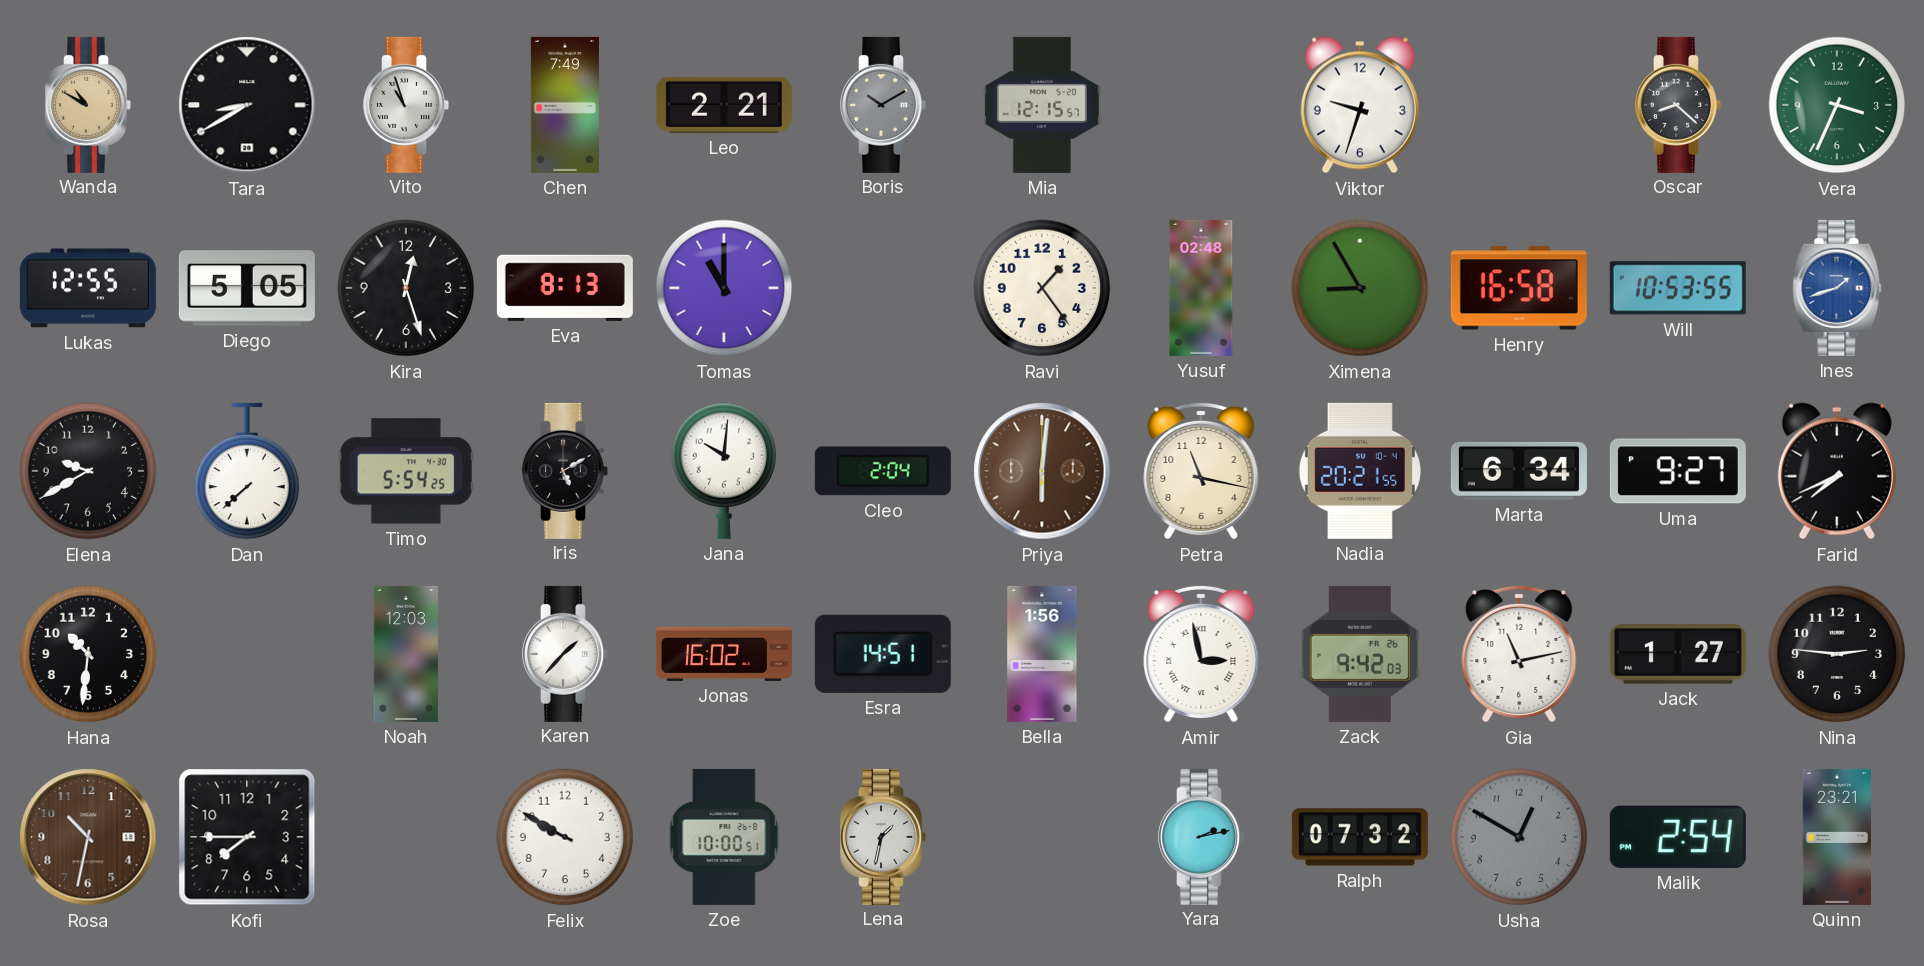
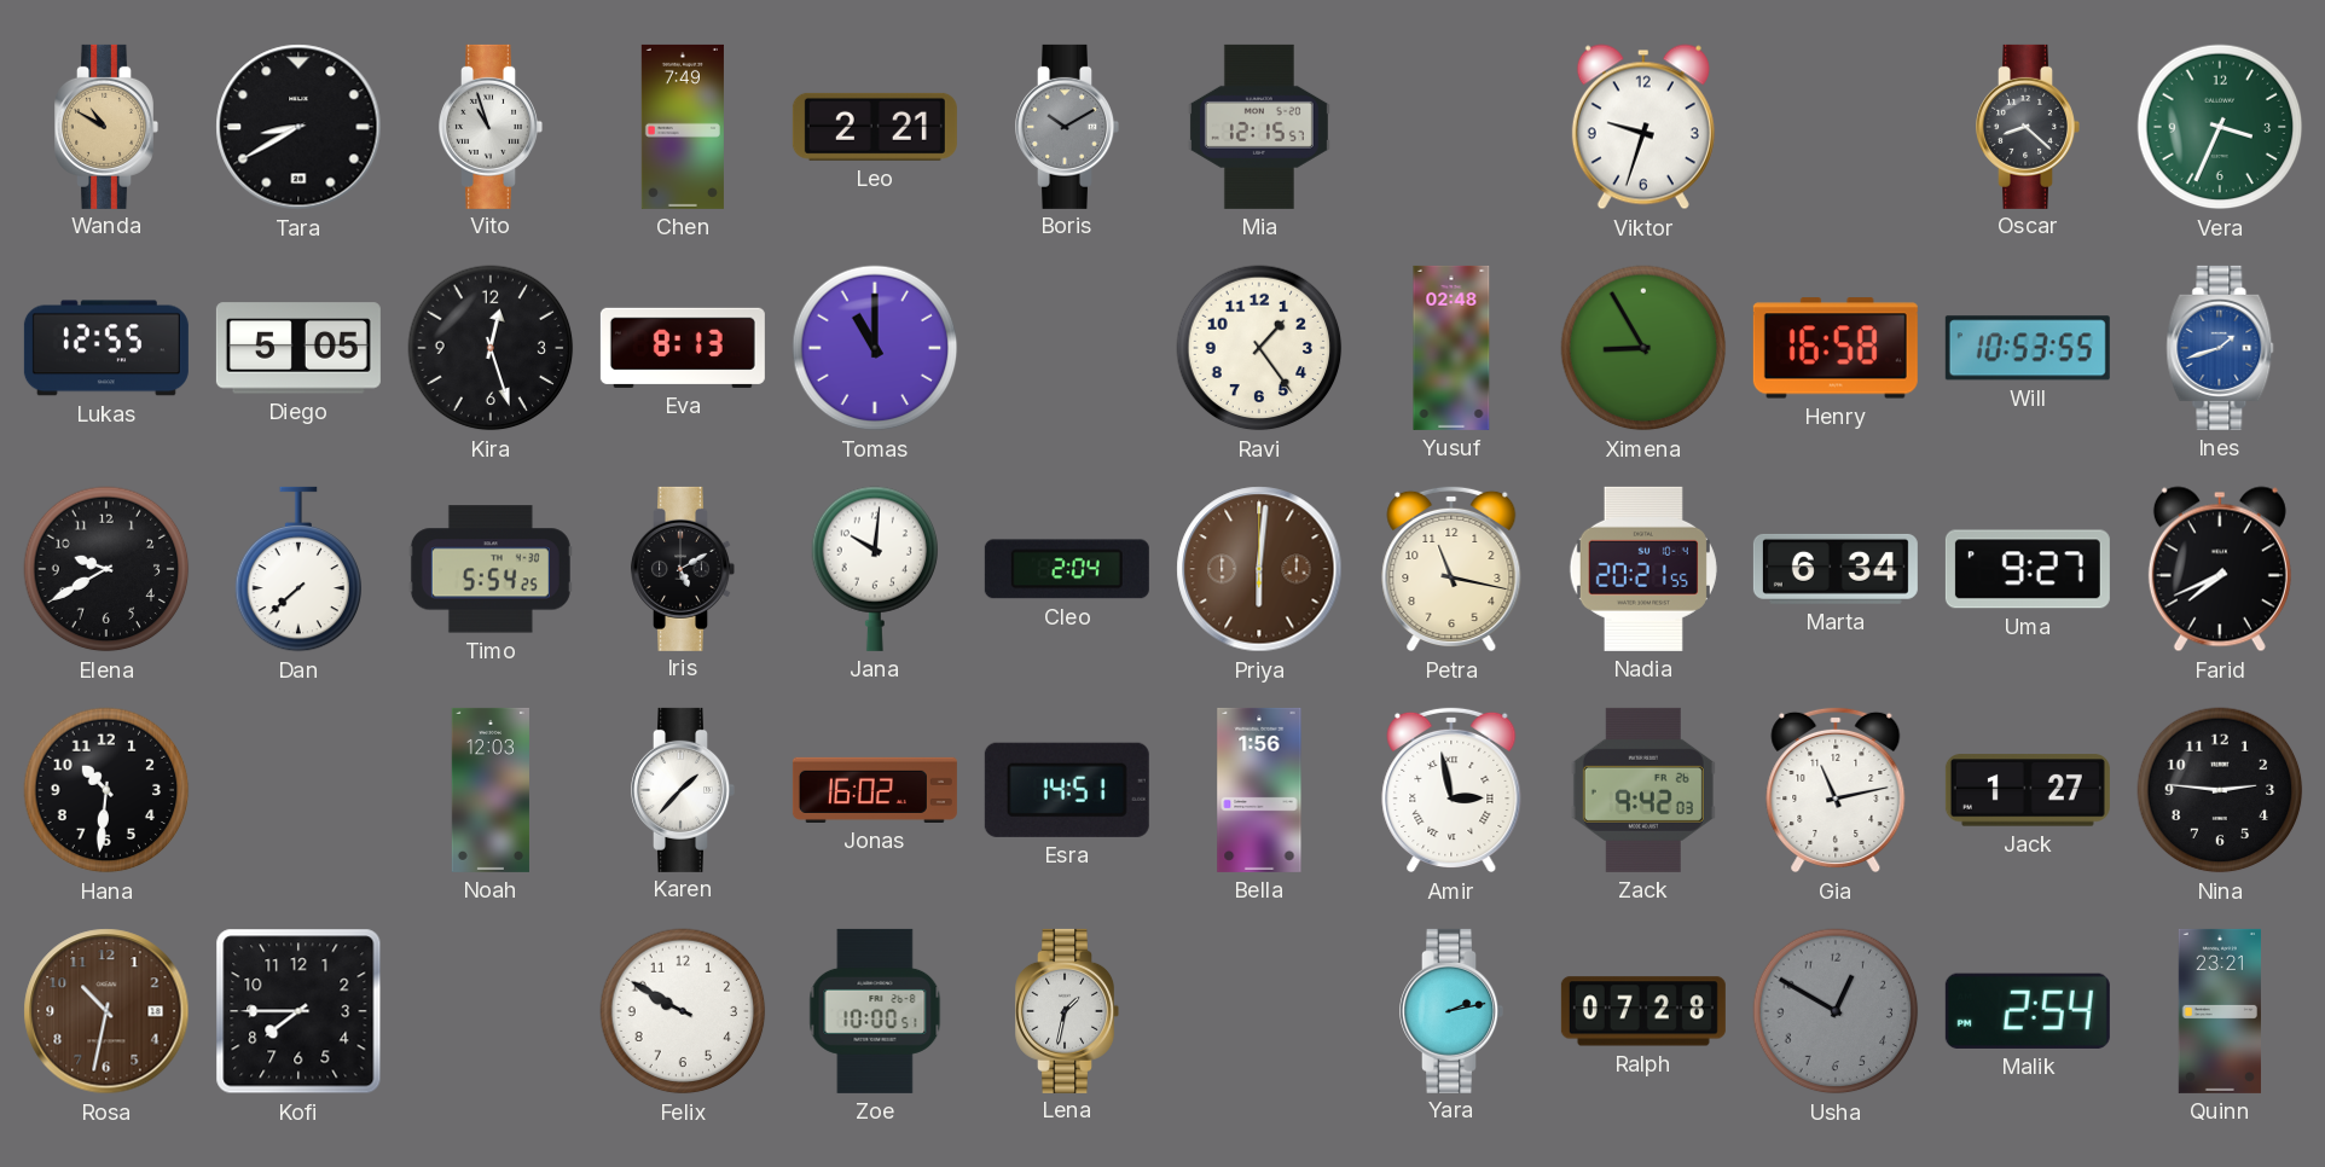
Ralph: 07:32 -> 07:28
